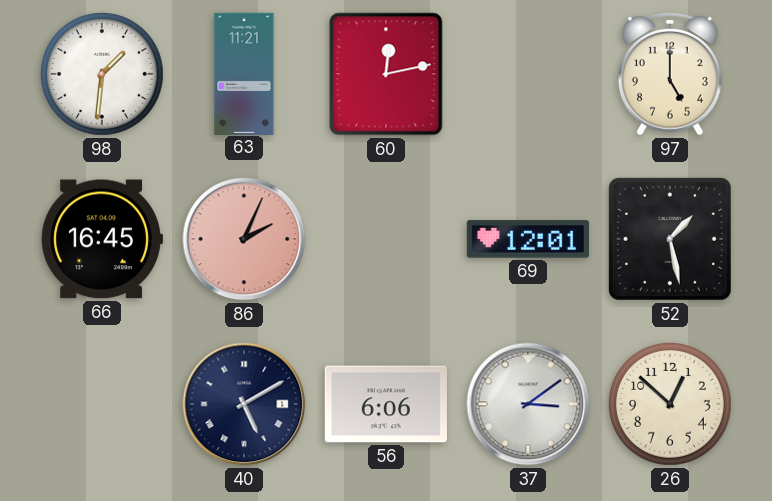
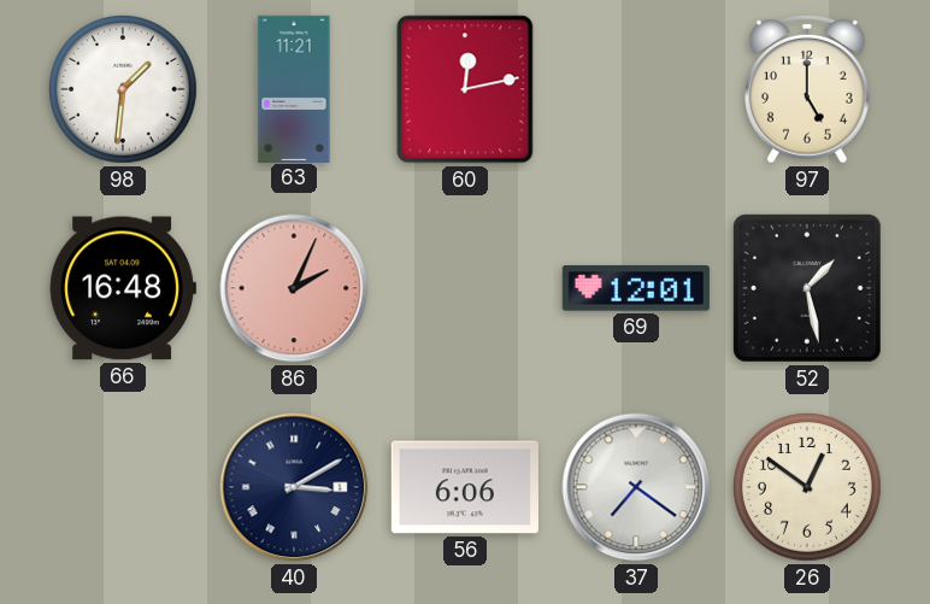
66: 16:45 -> 16:48
40: 5:10 -> 3:10
37: 3:09 -> 7:21
26: 12:52 -> 12:51
